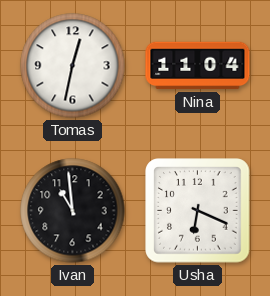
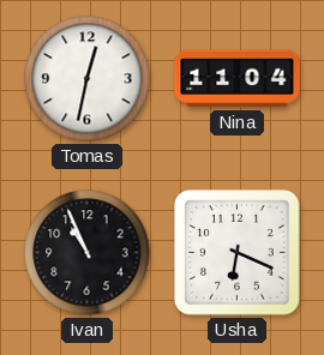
Ivan: 10:59 -> 10:56
